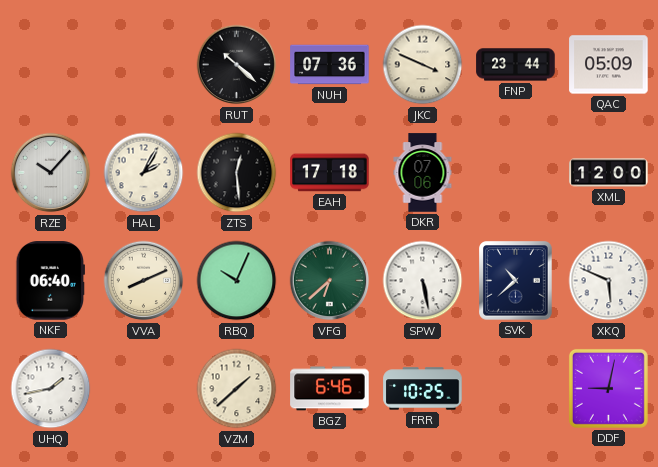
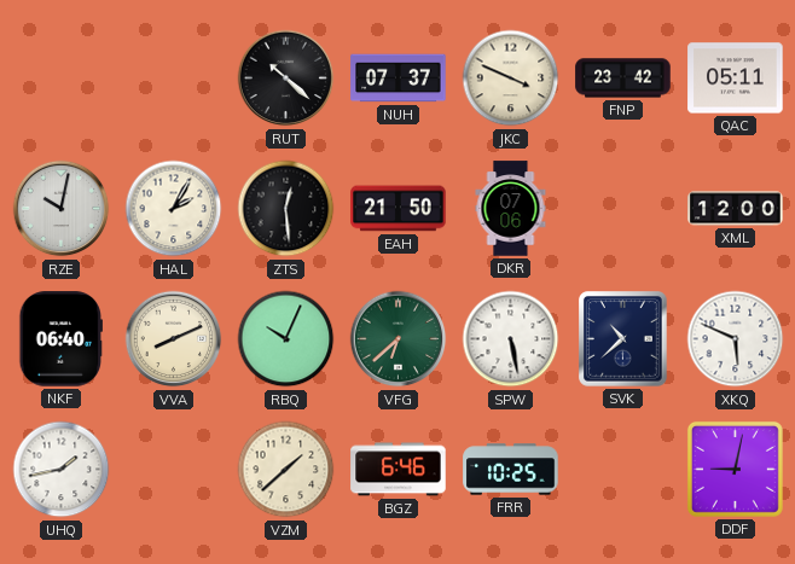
NUH: 07:36 -> 07:37
FNP: 23:44 -> 23:42
QAC: 05:09 -> 05:11
RZE: 10:07 -> 10:02
EAH: 17:18 -> 21:50
